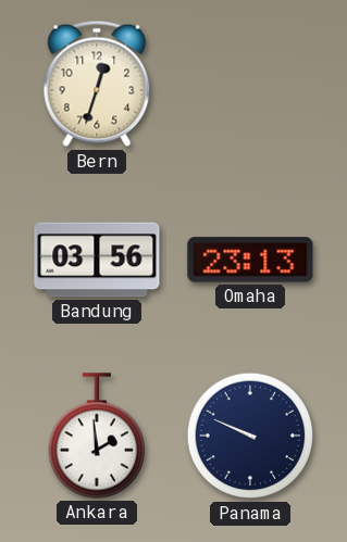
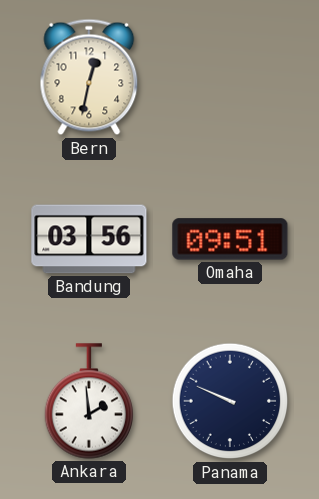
Bern: 12:33 -> 12:32
Omaha: 23:13 -> 09:51
